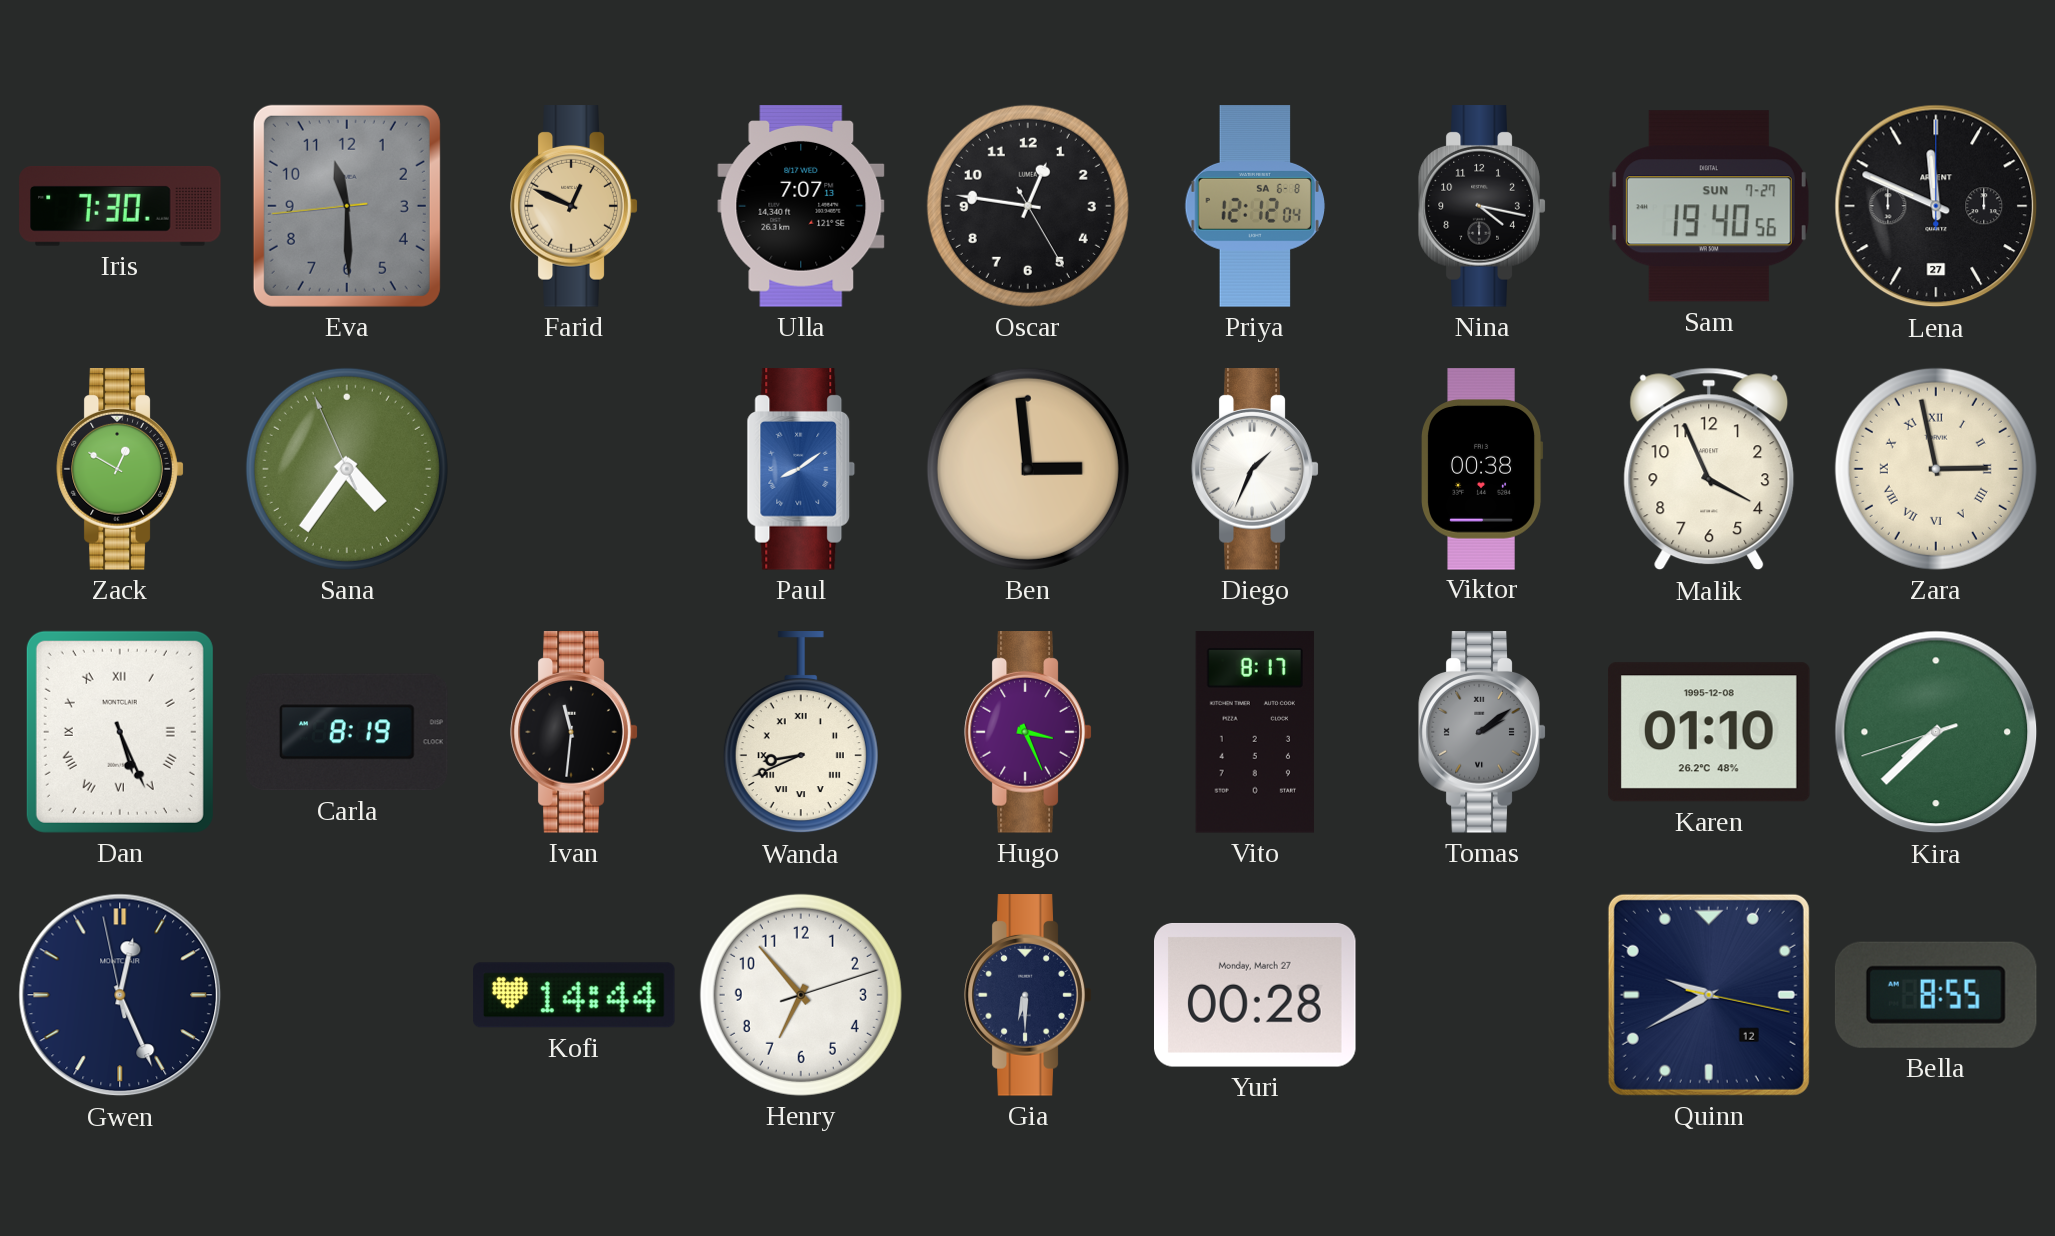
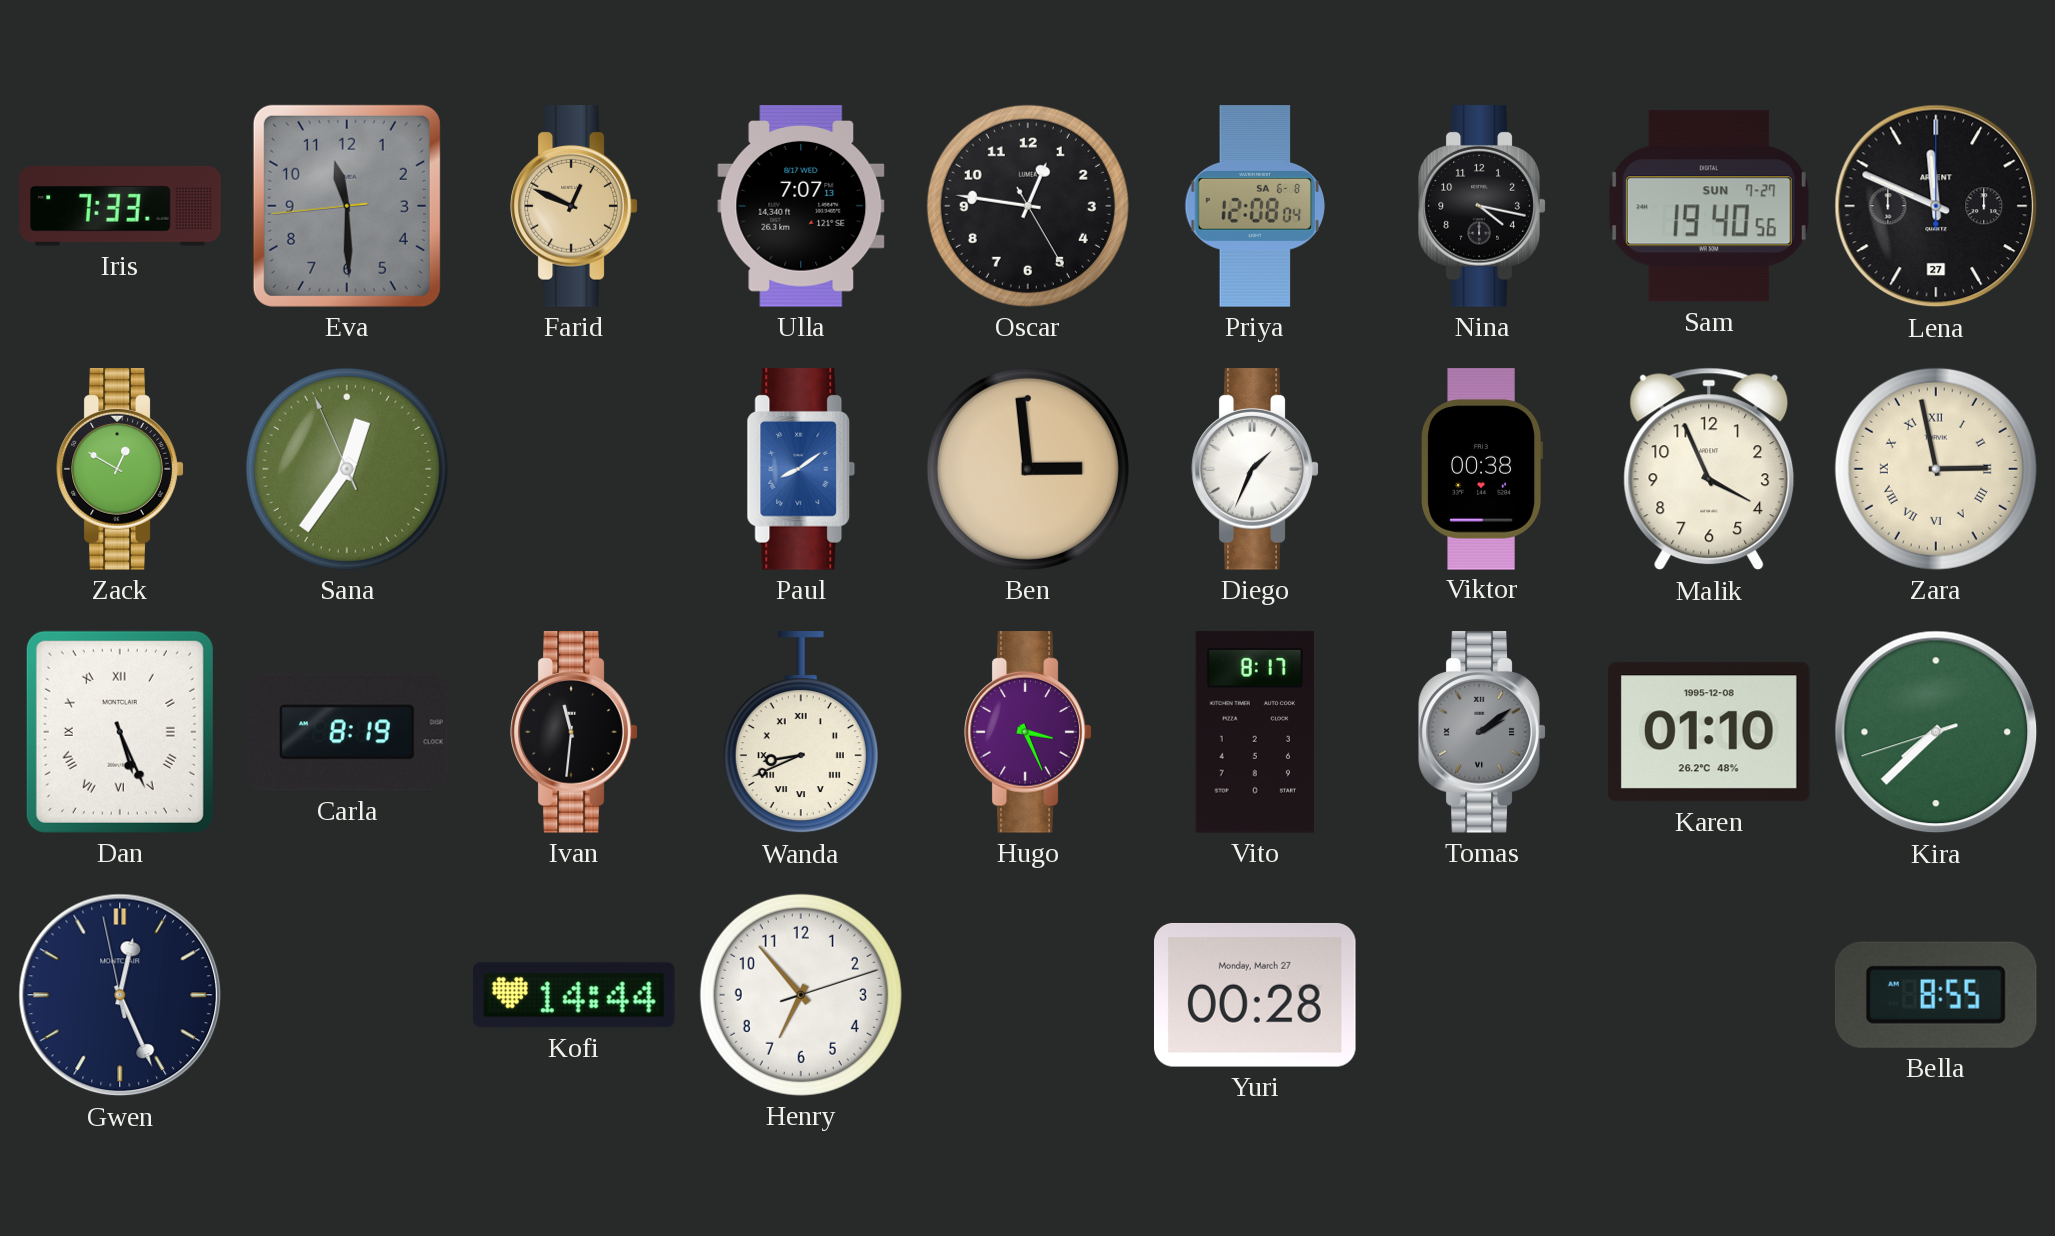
Iris: 7:30 -> 7:33
Priya: 12:12 -> 12:08
Sana: 4:35 -> 12:35
Gia: 6:30 -> none
Quinn: 9:40 -> none
